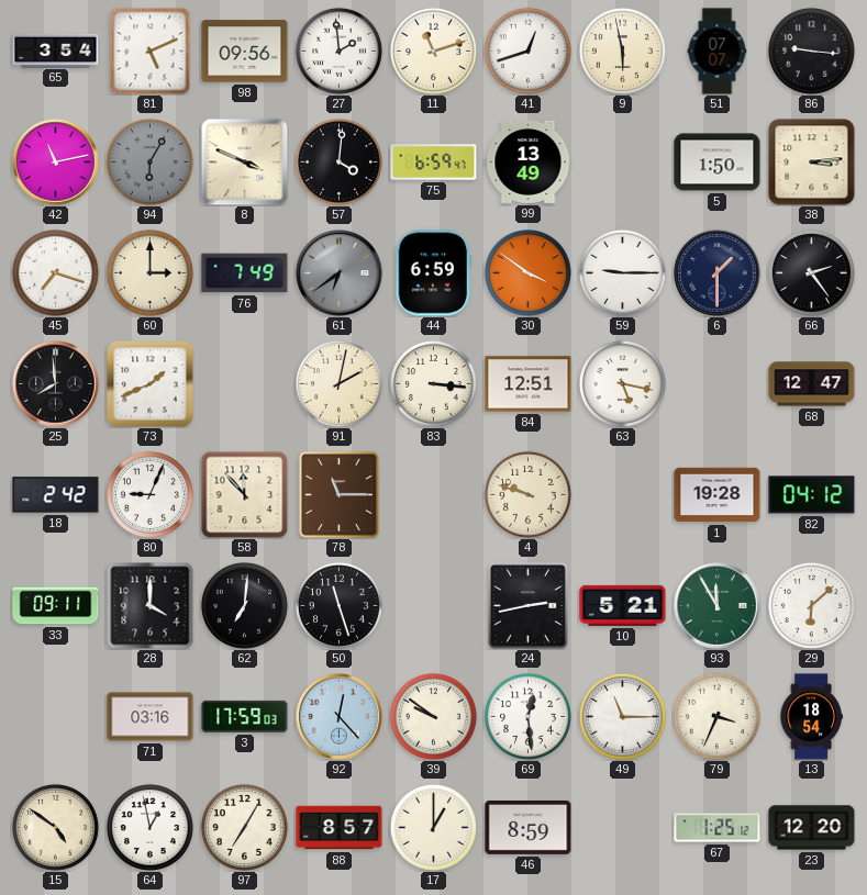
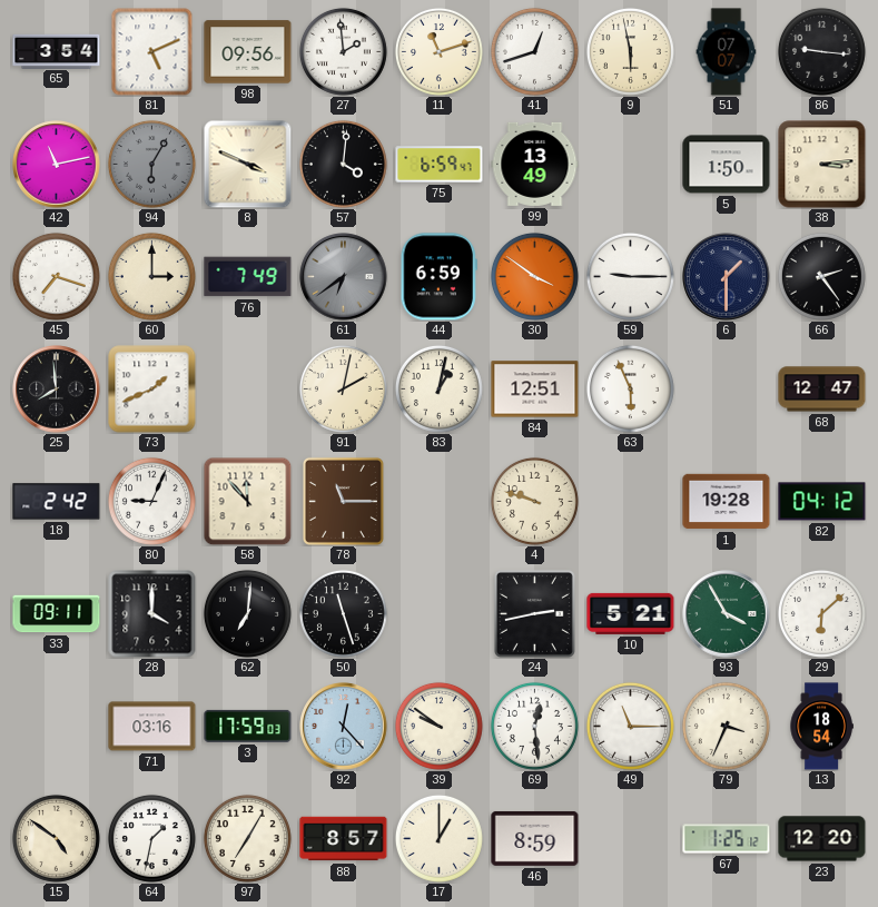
83: 3:16 -> 1:02
63: 5:17 -> 5:56
93: 11:55 -> 3:55
64: 12:58 -> 1:32
